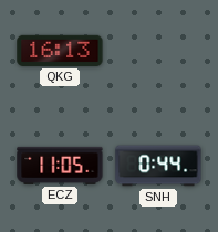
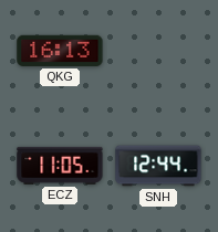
SNH: 0:44 -> 12:44
